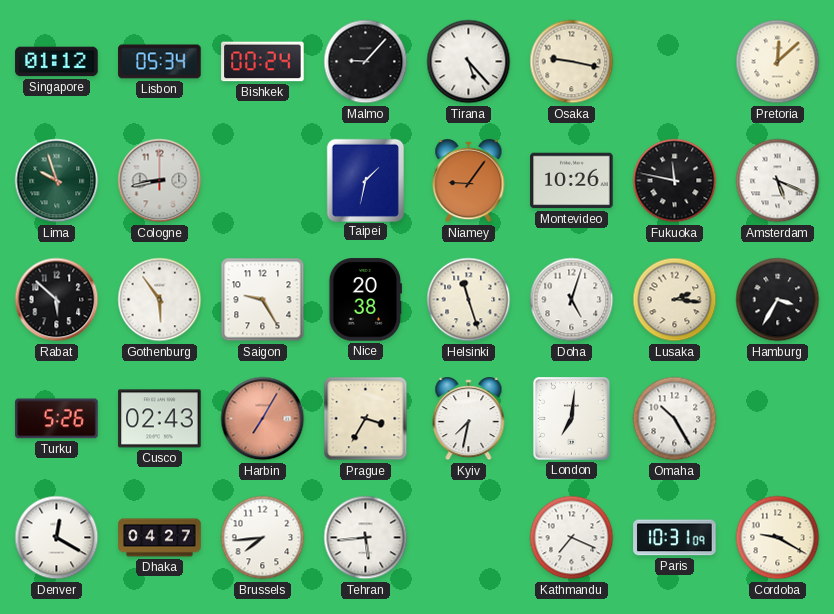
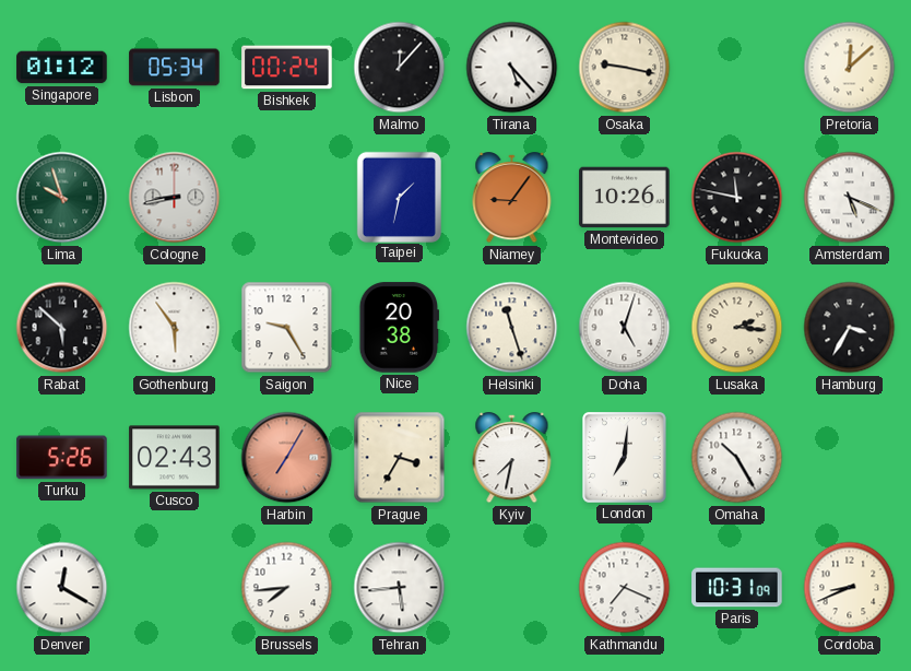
Malmo: 9:07 -> 12:07
Dhaka: 04:27 -> none
Cordoba: 9:20 -> 8:41
